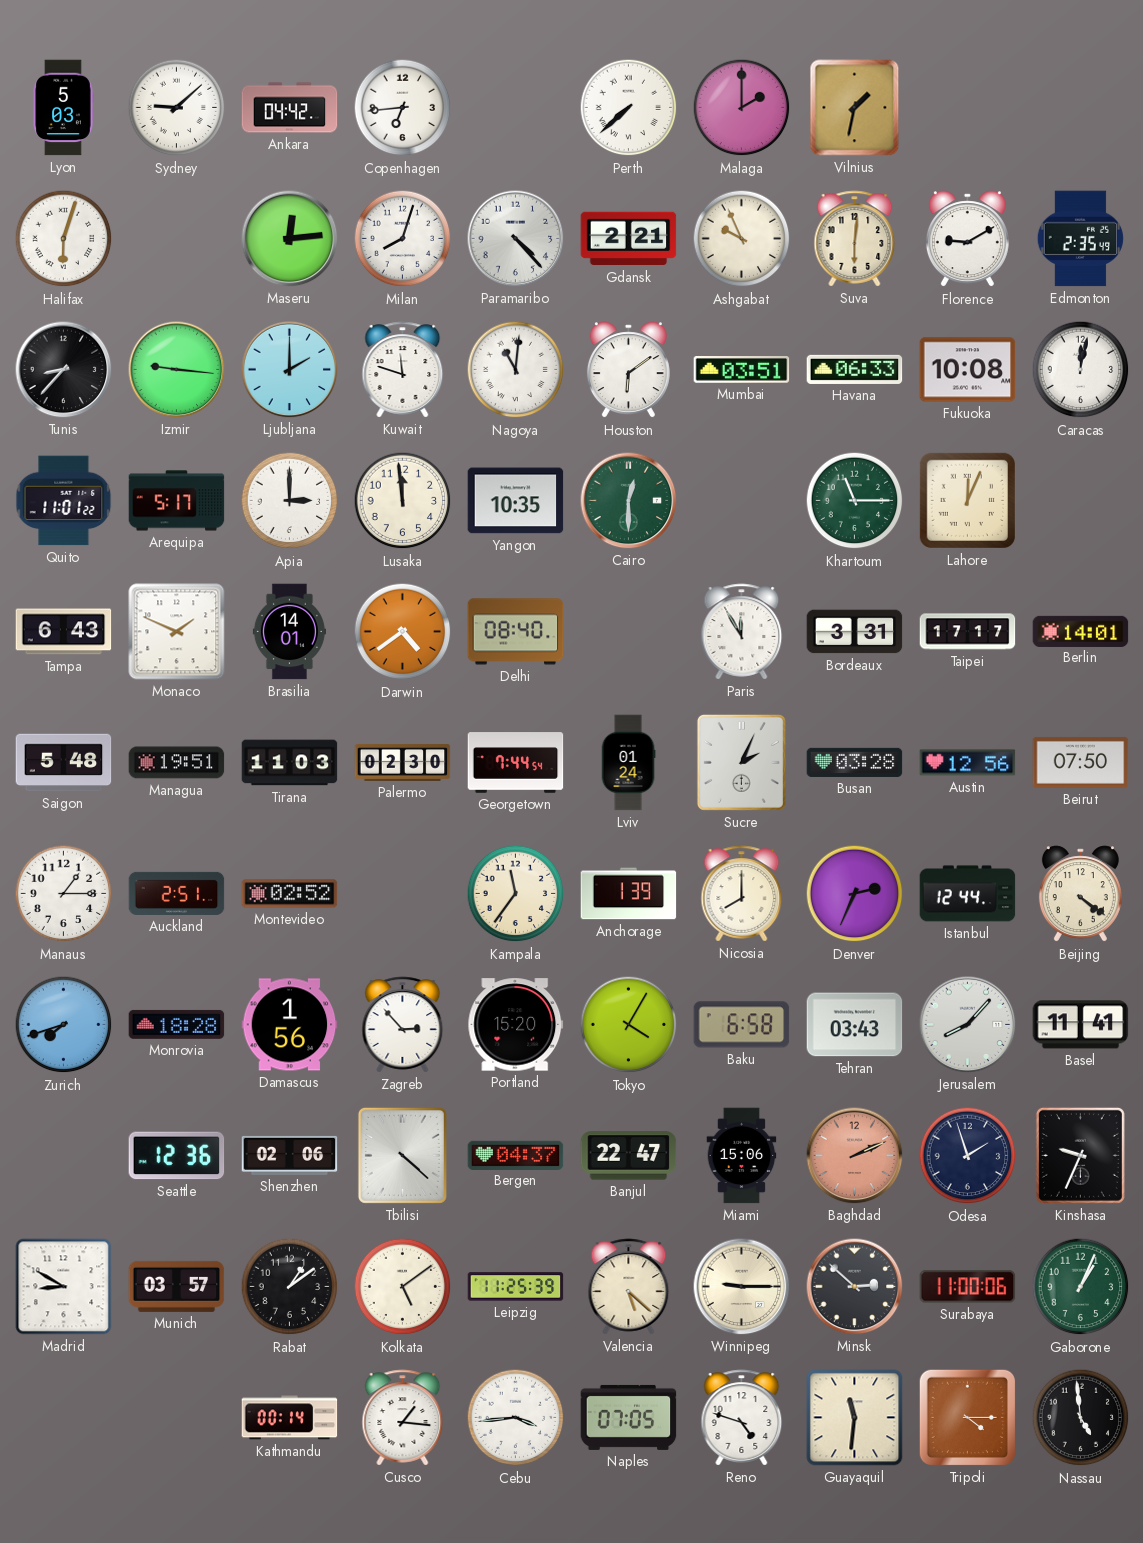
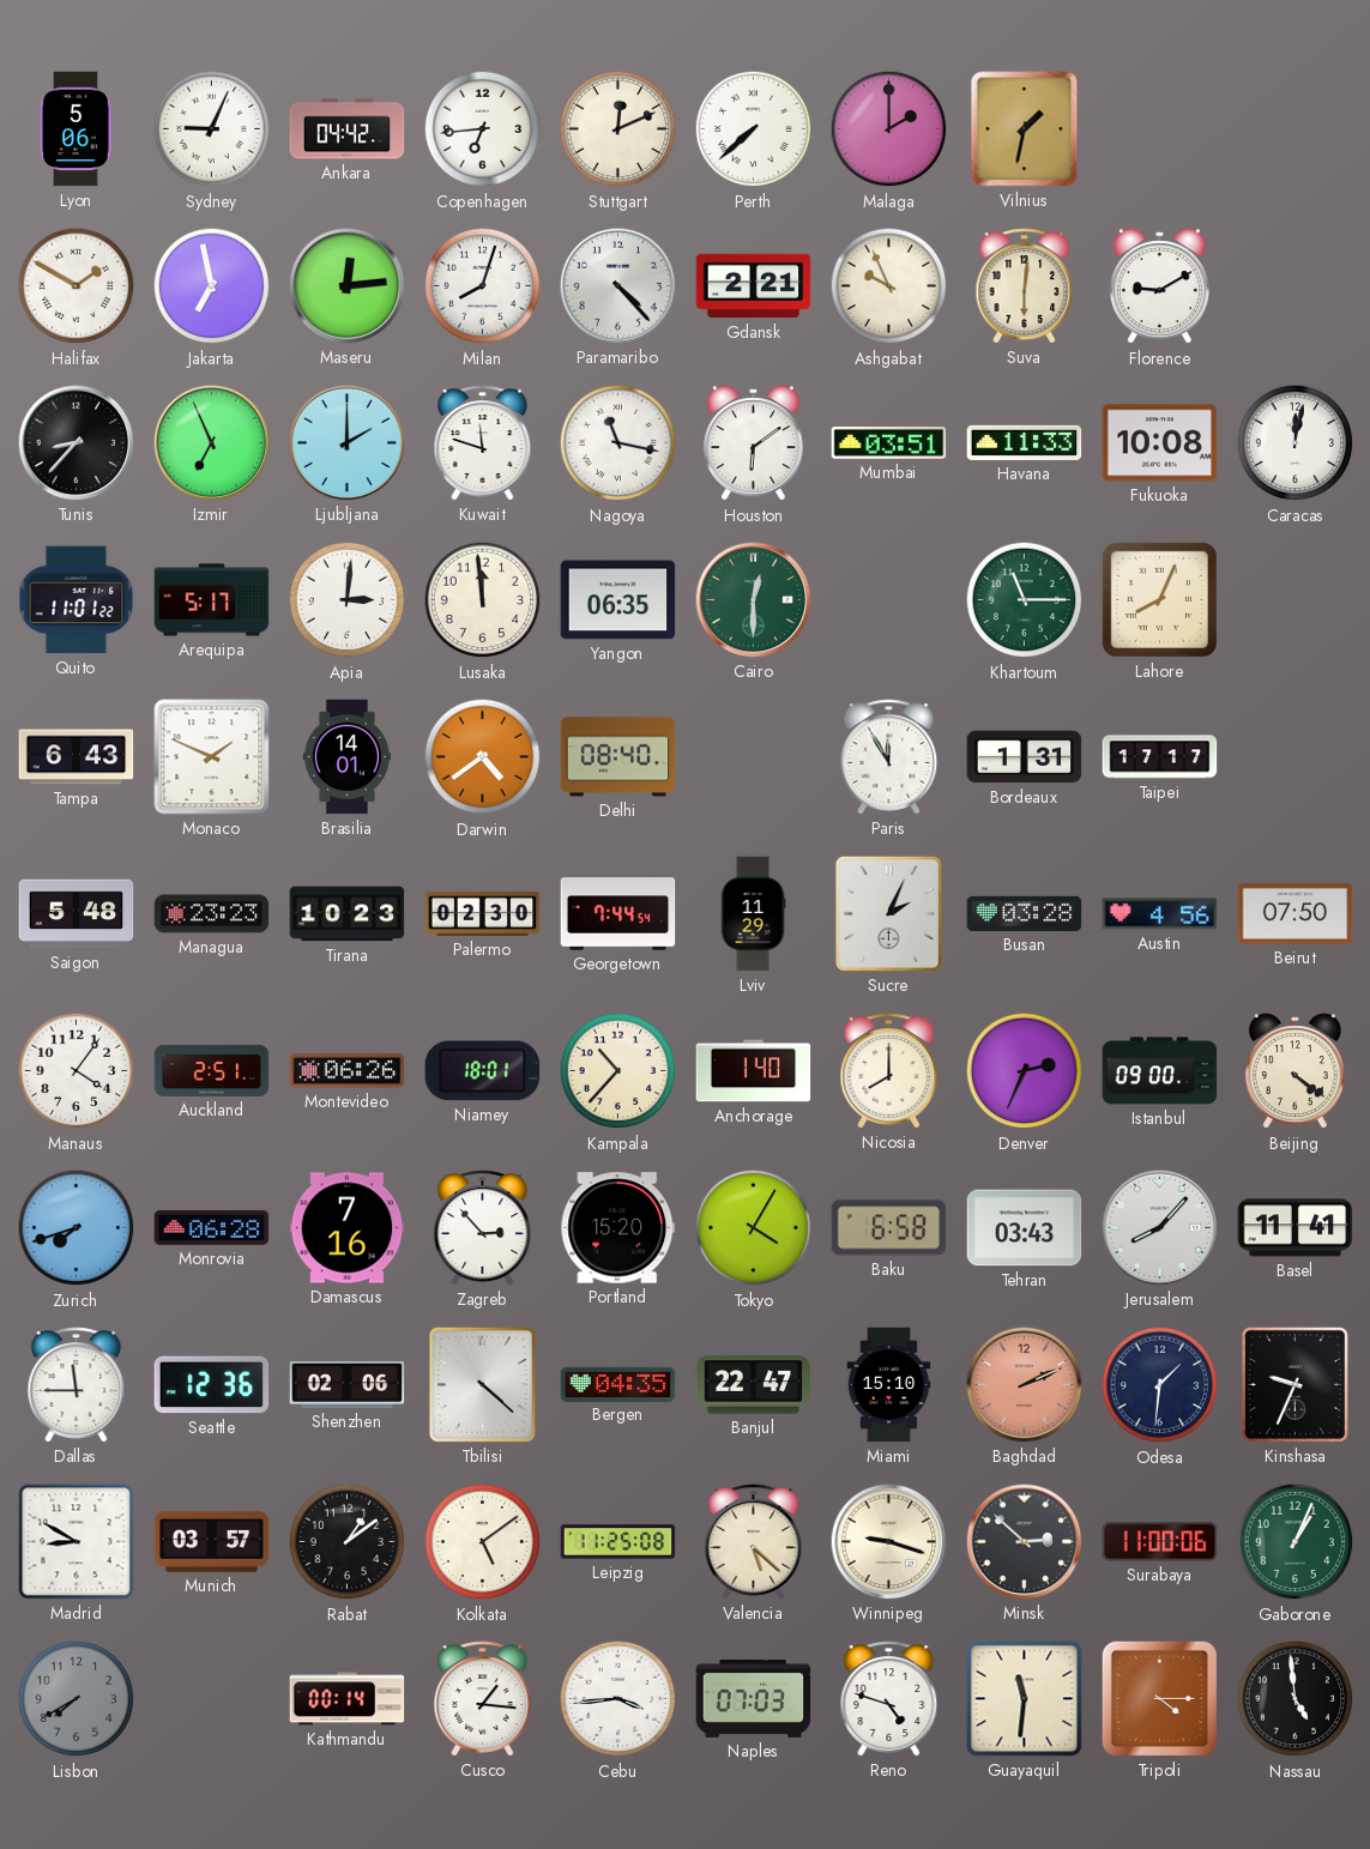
Lyon: 5:03 -> 5:06
Sydney: 9:08 -> 9:04
Stuttgart: none -> 12:11
Halifax: 6:03 -> 1:50
Jakarta: none -> 6:58
Edmonton: 2:35 -> none
Izmir: 9:16 -> 6:56
Nagoya: 11:01 -> 11:17
Havana: 06:33 -> 11:33
Apia: 3:00 -> 3:01
Yangon: 10:35 -> 06:35
Lahore: 12:04 -> 8:04
Bordeaux: 3:31 -> 1:31
Berlin: 14:01 -> none
Managua: 19:51 -> 23:23
Tirana: 11:03 -> 10:23
Lviv: 01:24 -> 11:29
Austin: 12:56 -> 4:56
Manaus: 1:15 -> 4:06
Montevideo: 02:52 -> 06:26
Niamey: none -> 18:01
Kampala: 11:36 -> 10:37
Anchorage: 1:39 -> 1:40
Istanbul: 12:44 -> 09:00
Monrovia: 18:28 -> 06:28
Damascus: 1:56 -> 7:16
Dallas: none -> 11:45
Bergen: 04:37 -> 04:35
Miami: 15:06 -> 15:10
Odesa: 1:57 -> 1:31
Leipzig: 11:25:39 -> 11:25:08
Winnipeg: 9:15 -> 9:18
Lisbon: none -> 7:40
Naples: 07:05 -> 07:03
